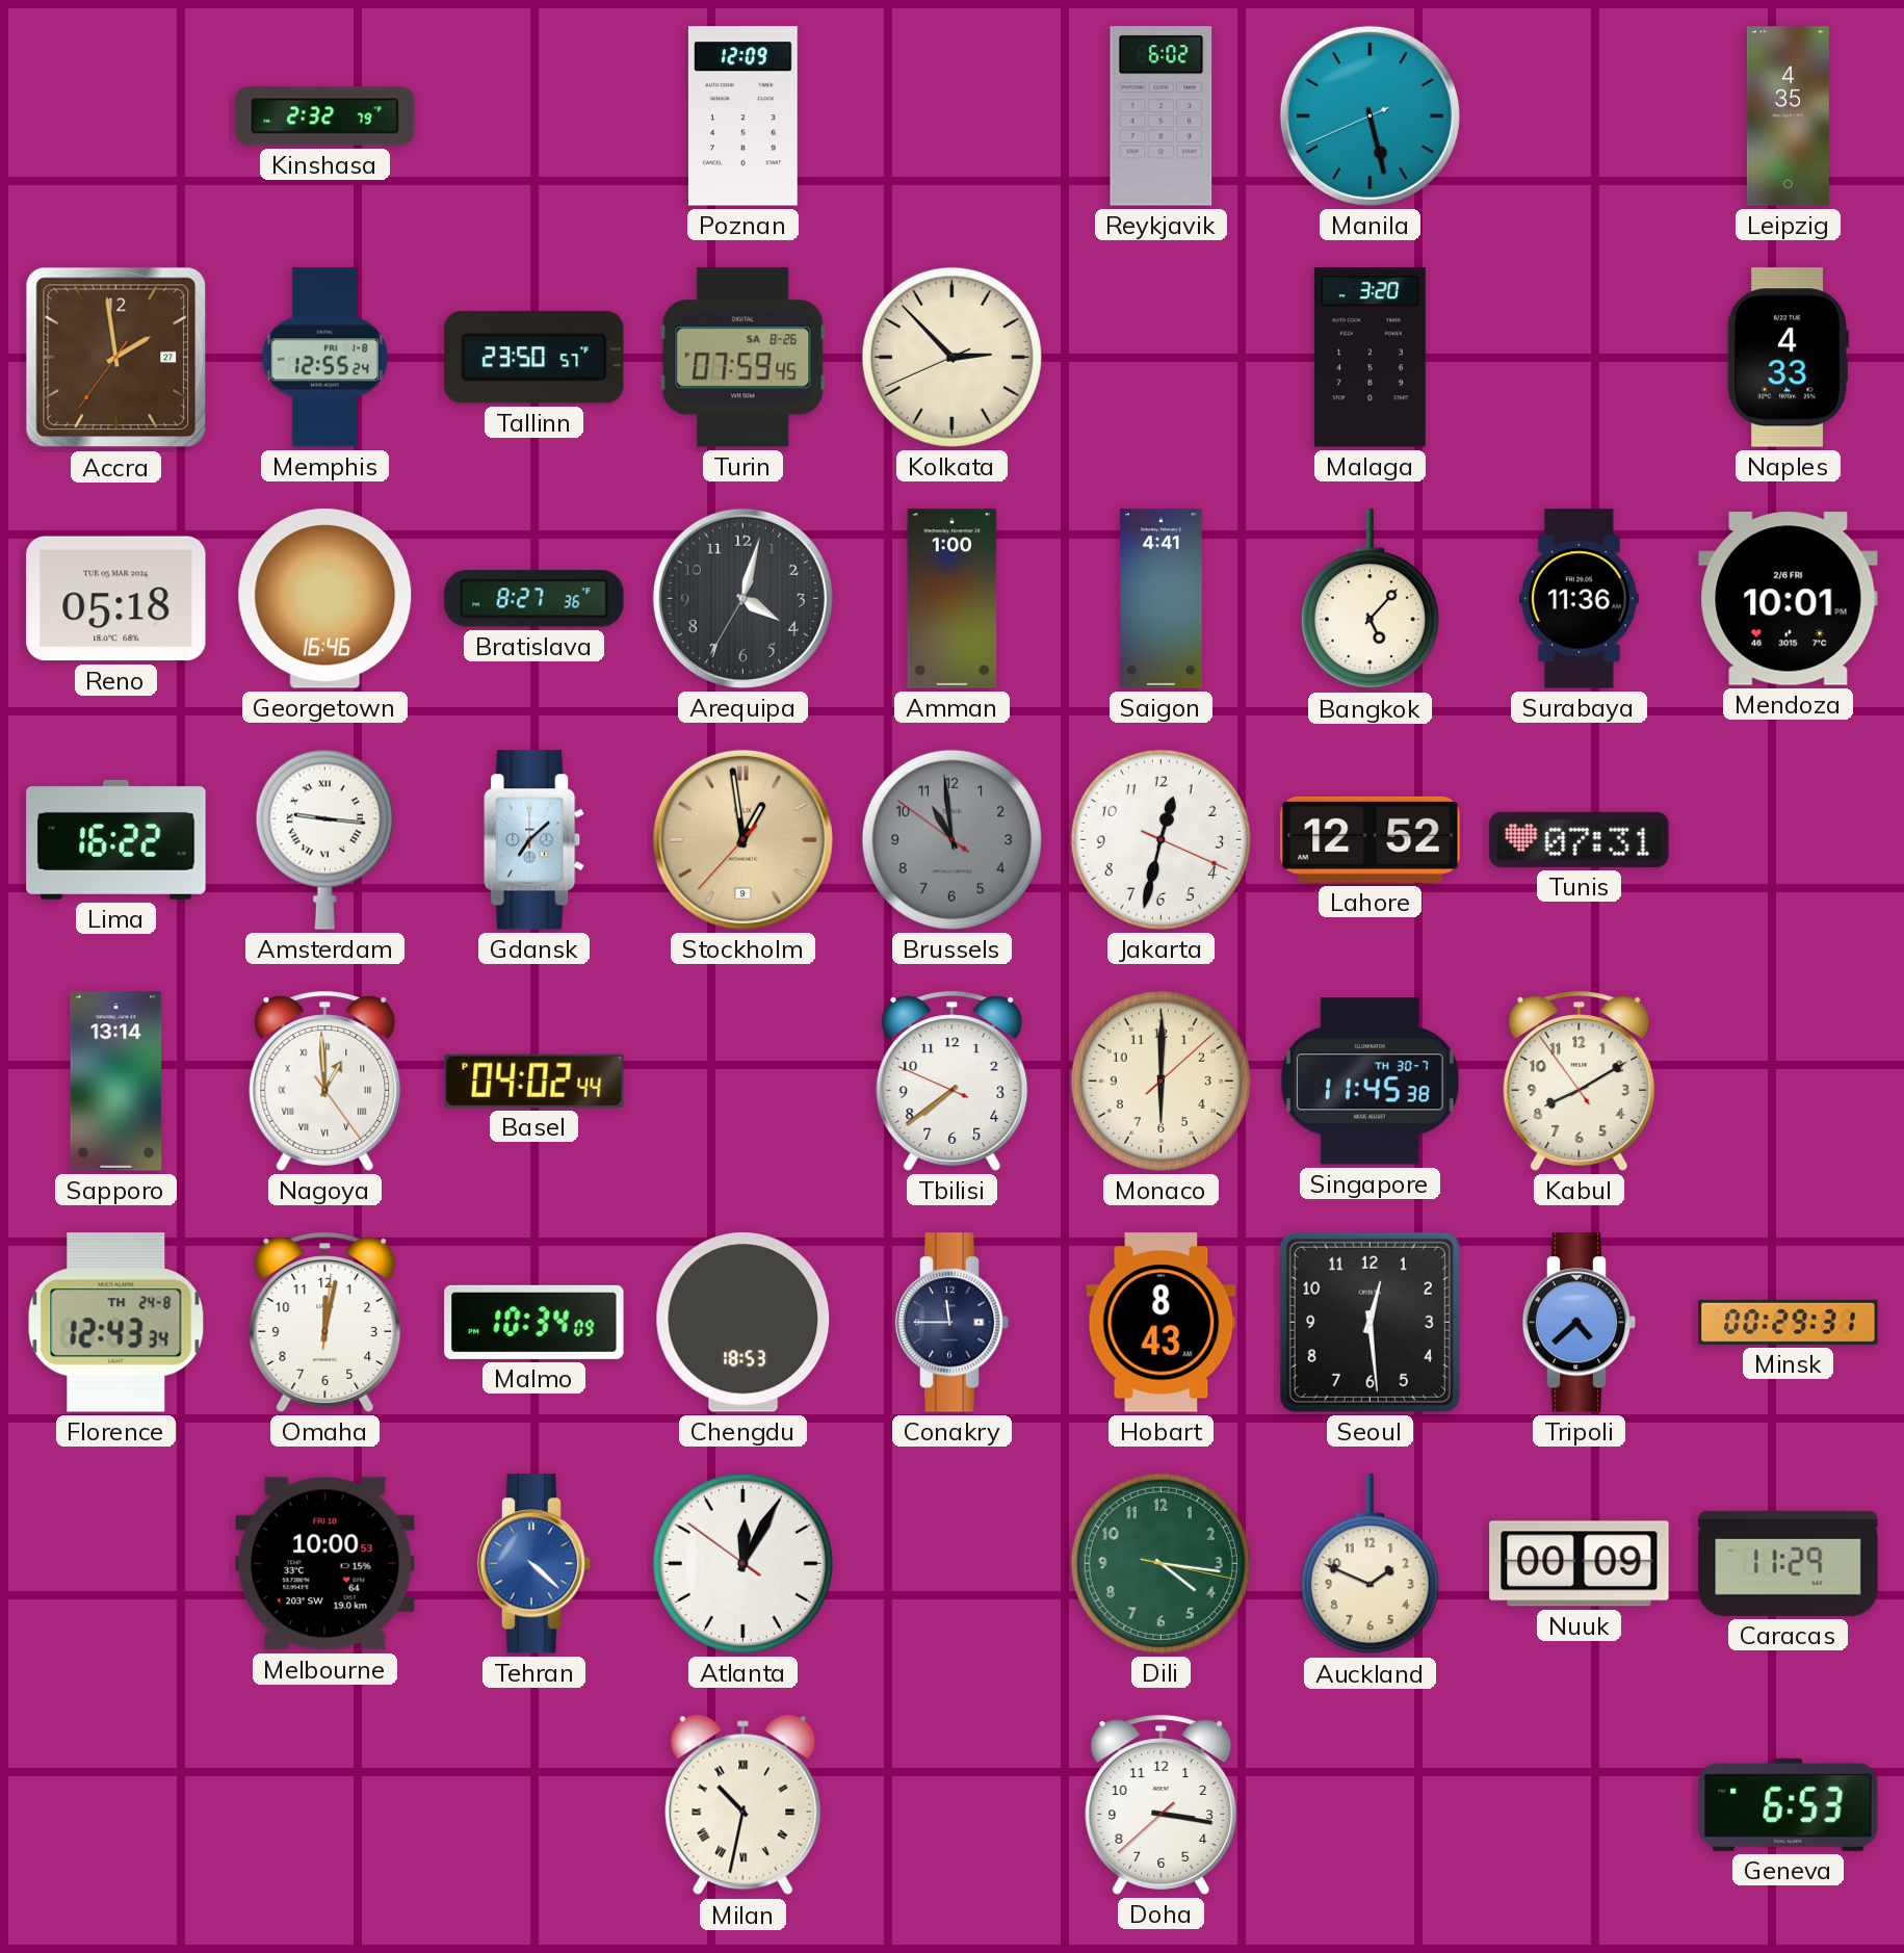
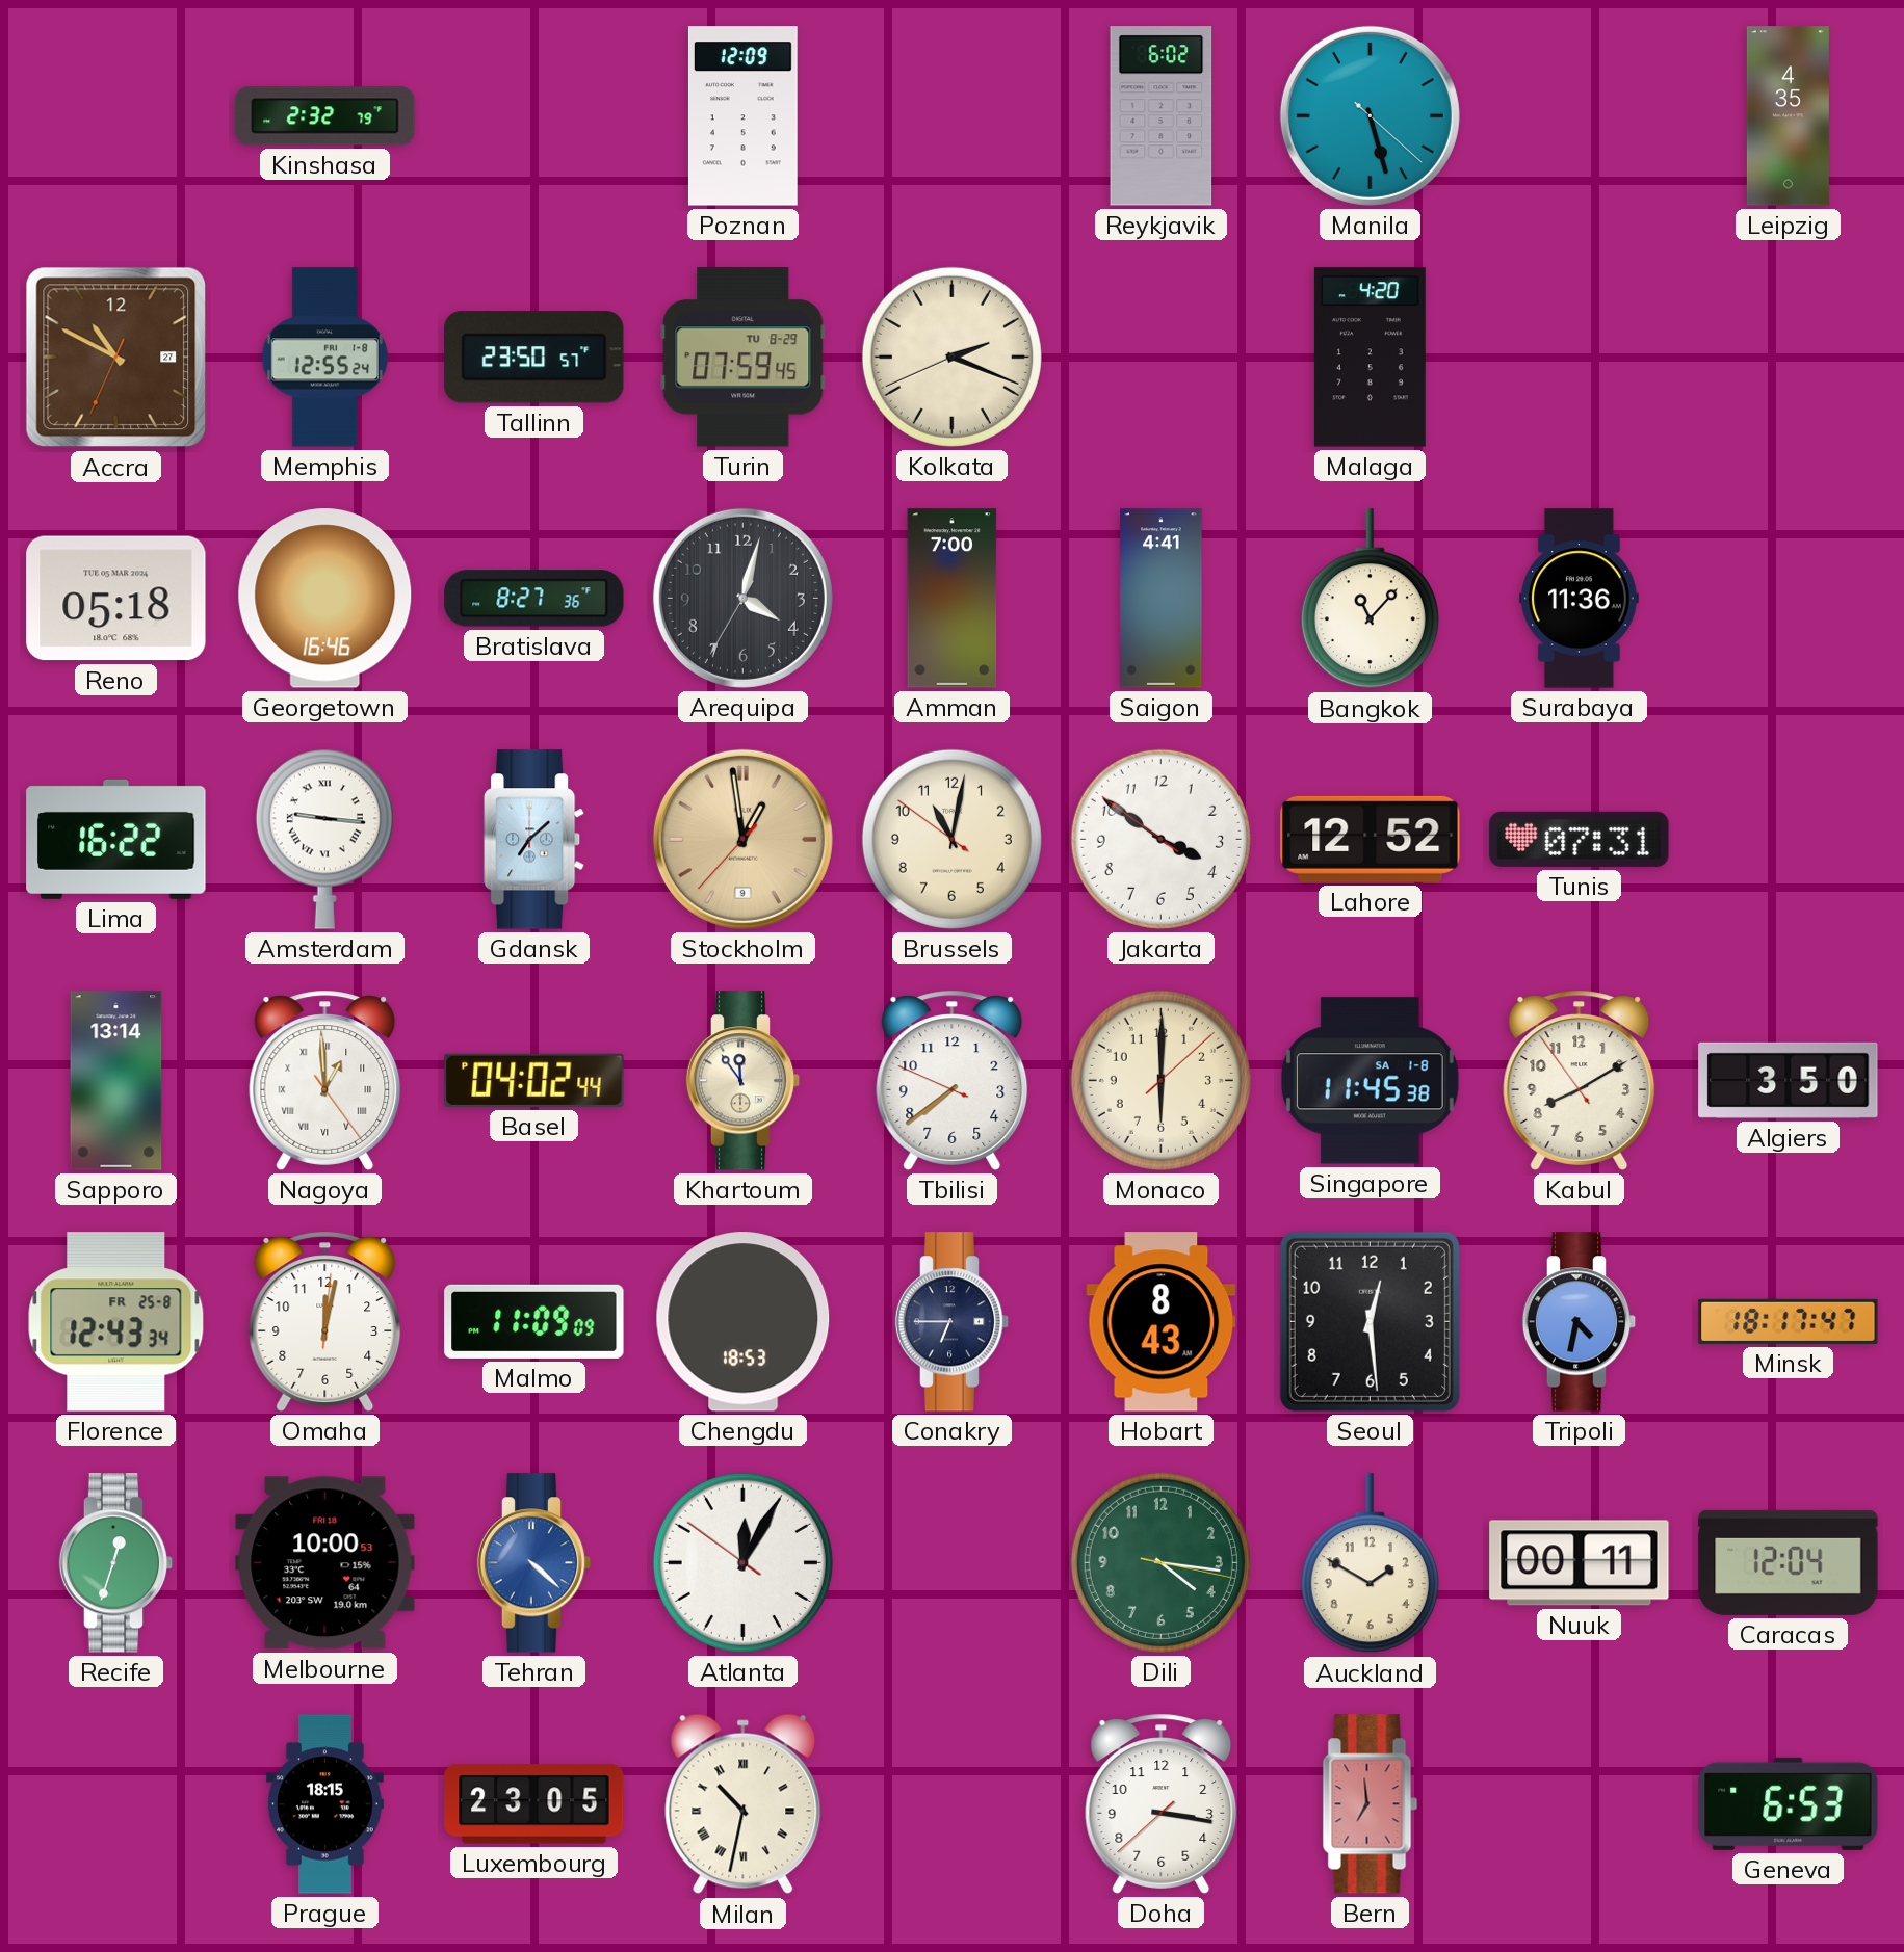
Manila: 5:27:41 -> 5:27:22
Accra: 1:58 -> 10:49
Turin date: SA 8-26 -> TU 8-29
Kolkata: 2:52 -> 2:18
Malaga: 3:20 -> 4:20
Naples: 4:33 -> none
Amman: 1:00 -> 7:00
Bangkok: 5:07 -> 11:07
Mendoza: 10:01 -> none
Brussels: 10:58 -> 11:01
Brussels dial: grey -> cream
Jakarta: 12:32 -> 3:50
Khartoum: none -> 11:54
Singapore date: TH 30-7 -> SA 1-8
Algiers: none -> 3:50
Florence date: TH 24-8 -> FR 25-8
Malmo: 10:34 -> 11:09
Conakry: 11:45 -> 6:45
Tripoli: 4:38 -> 4:32
Minsk: 00:29 -> 18:17
Recife: none -> 12:33
Auckland: 1:49 -> 1:50
Nuuk: 00:09 -> 00:11
Caracas: 11:29 -> 12:04
Prague: none -> 18:15
Luxembourg: none -> 23:05
Bern: none -> 6:59
